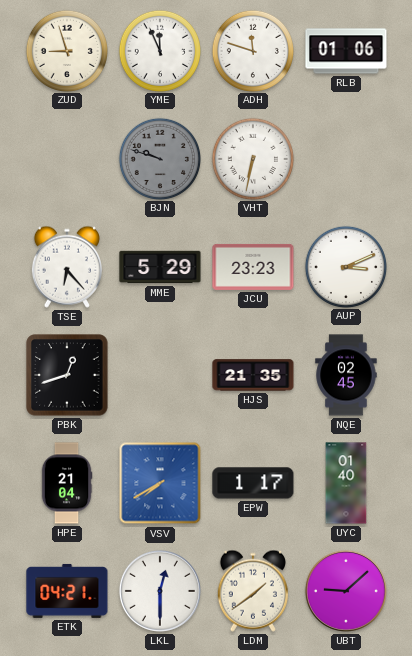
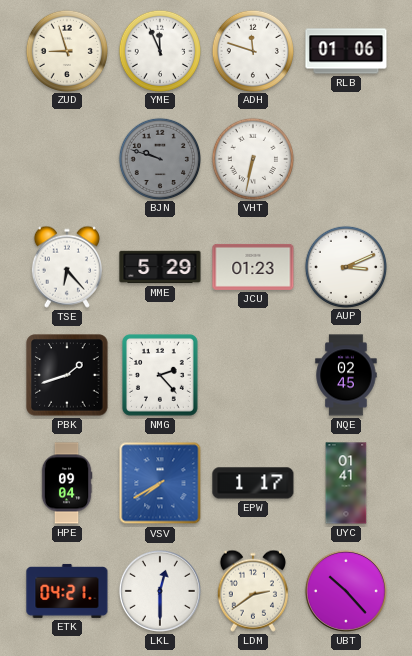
JCU: 23:23 -> 01:23
PBK: 12:42 -> 1:42
NMG: none -> 2:23
HJS: 21:35 -> none
HPE: 21:04 -> 09:04
UYC: 01:40 -> 01:41
LDM: 1:39 -> 2:39
UBT: 9:08 -> 10:23
